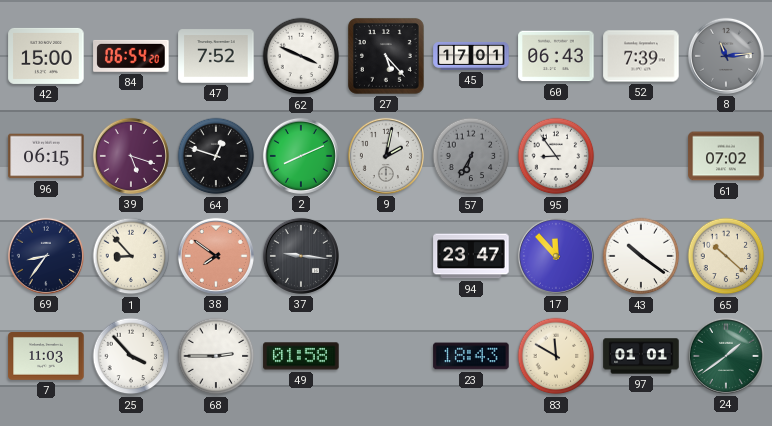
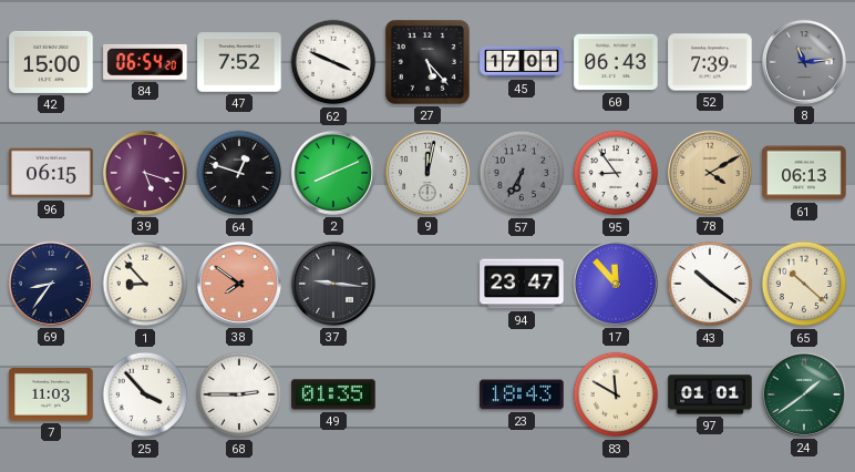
9: 2:02 -> 12:02
78: none -> 4:10
61: 07:02 -> 06:13
49: 01:58 -> 01:35
